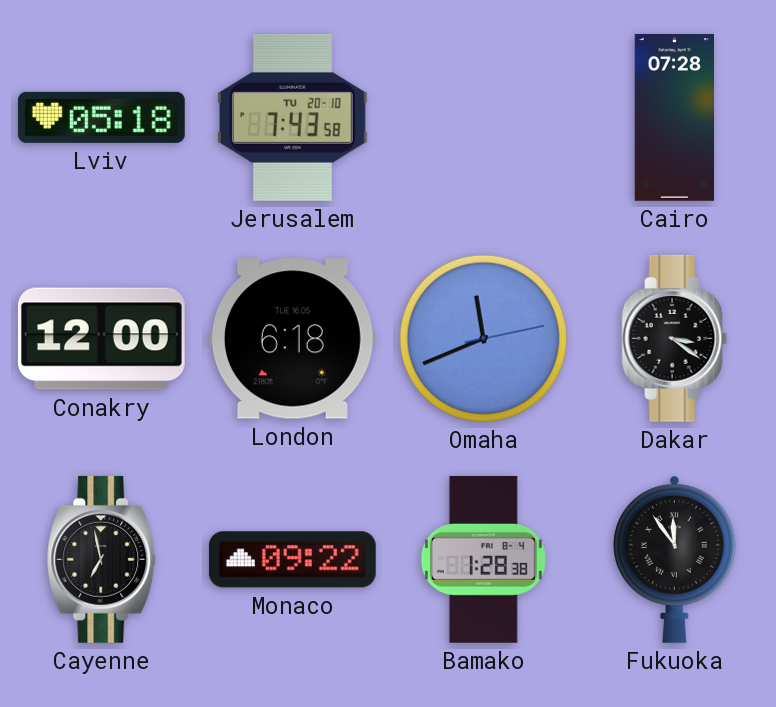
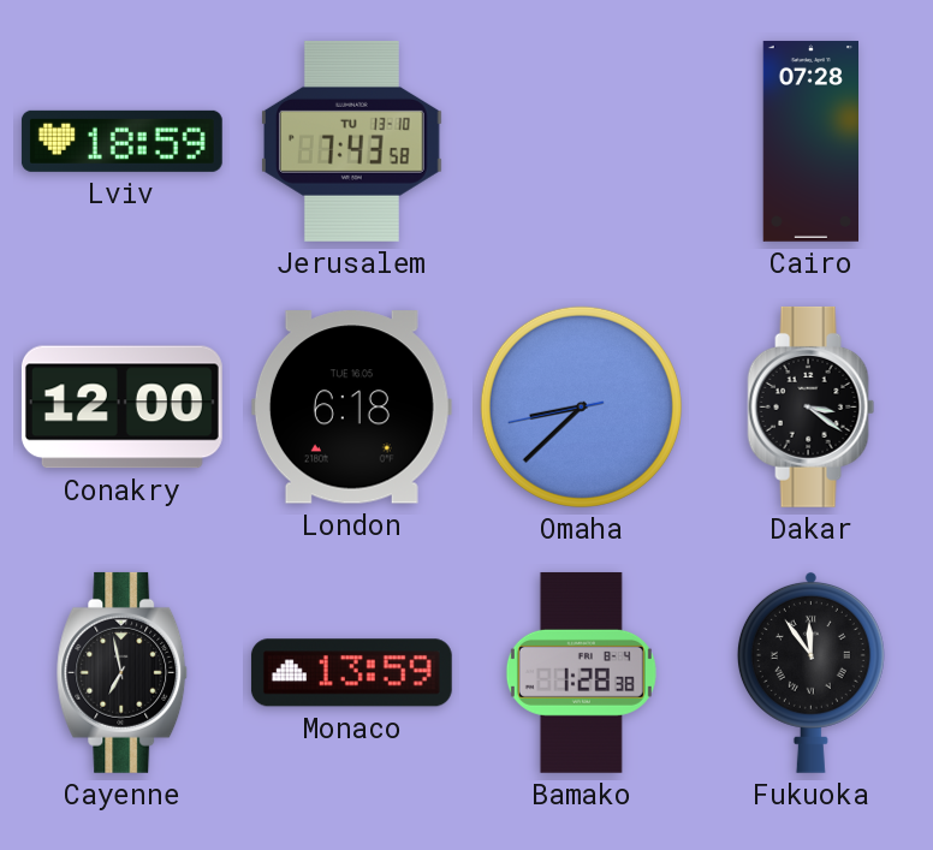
Lviv: 05:18 -> 18:59
Jerusalem date: TU 20-10 -> TU 13-10
Omaha: 11:41 -> 8:37
Monaco: 09:22 -> 13:59
